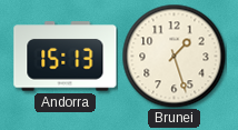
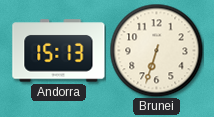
Brunei: 1:27 -> 6:33
